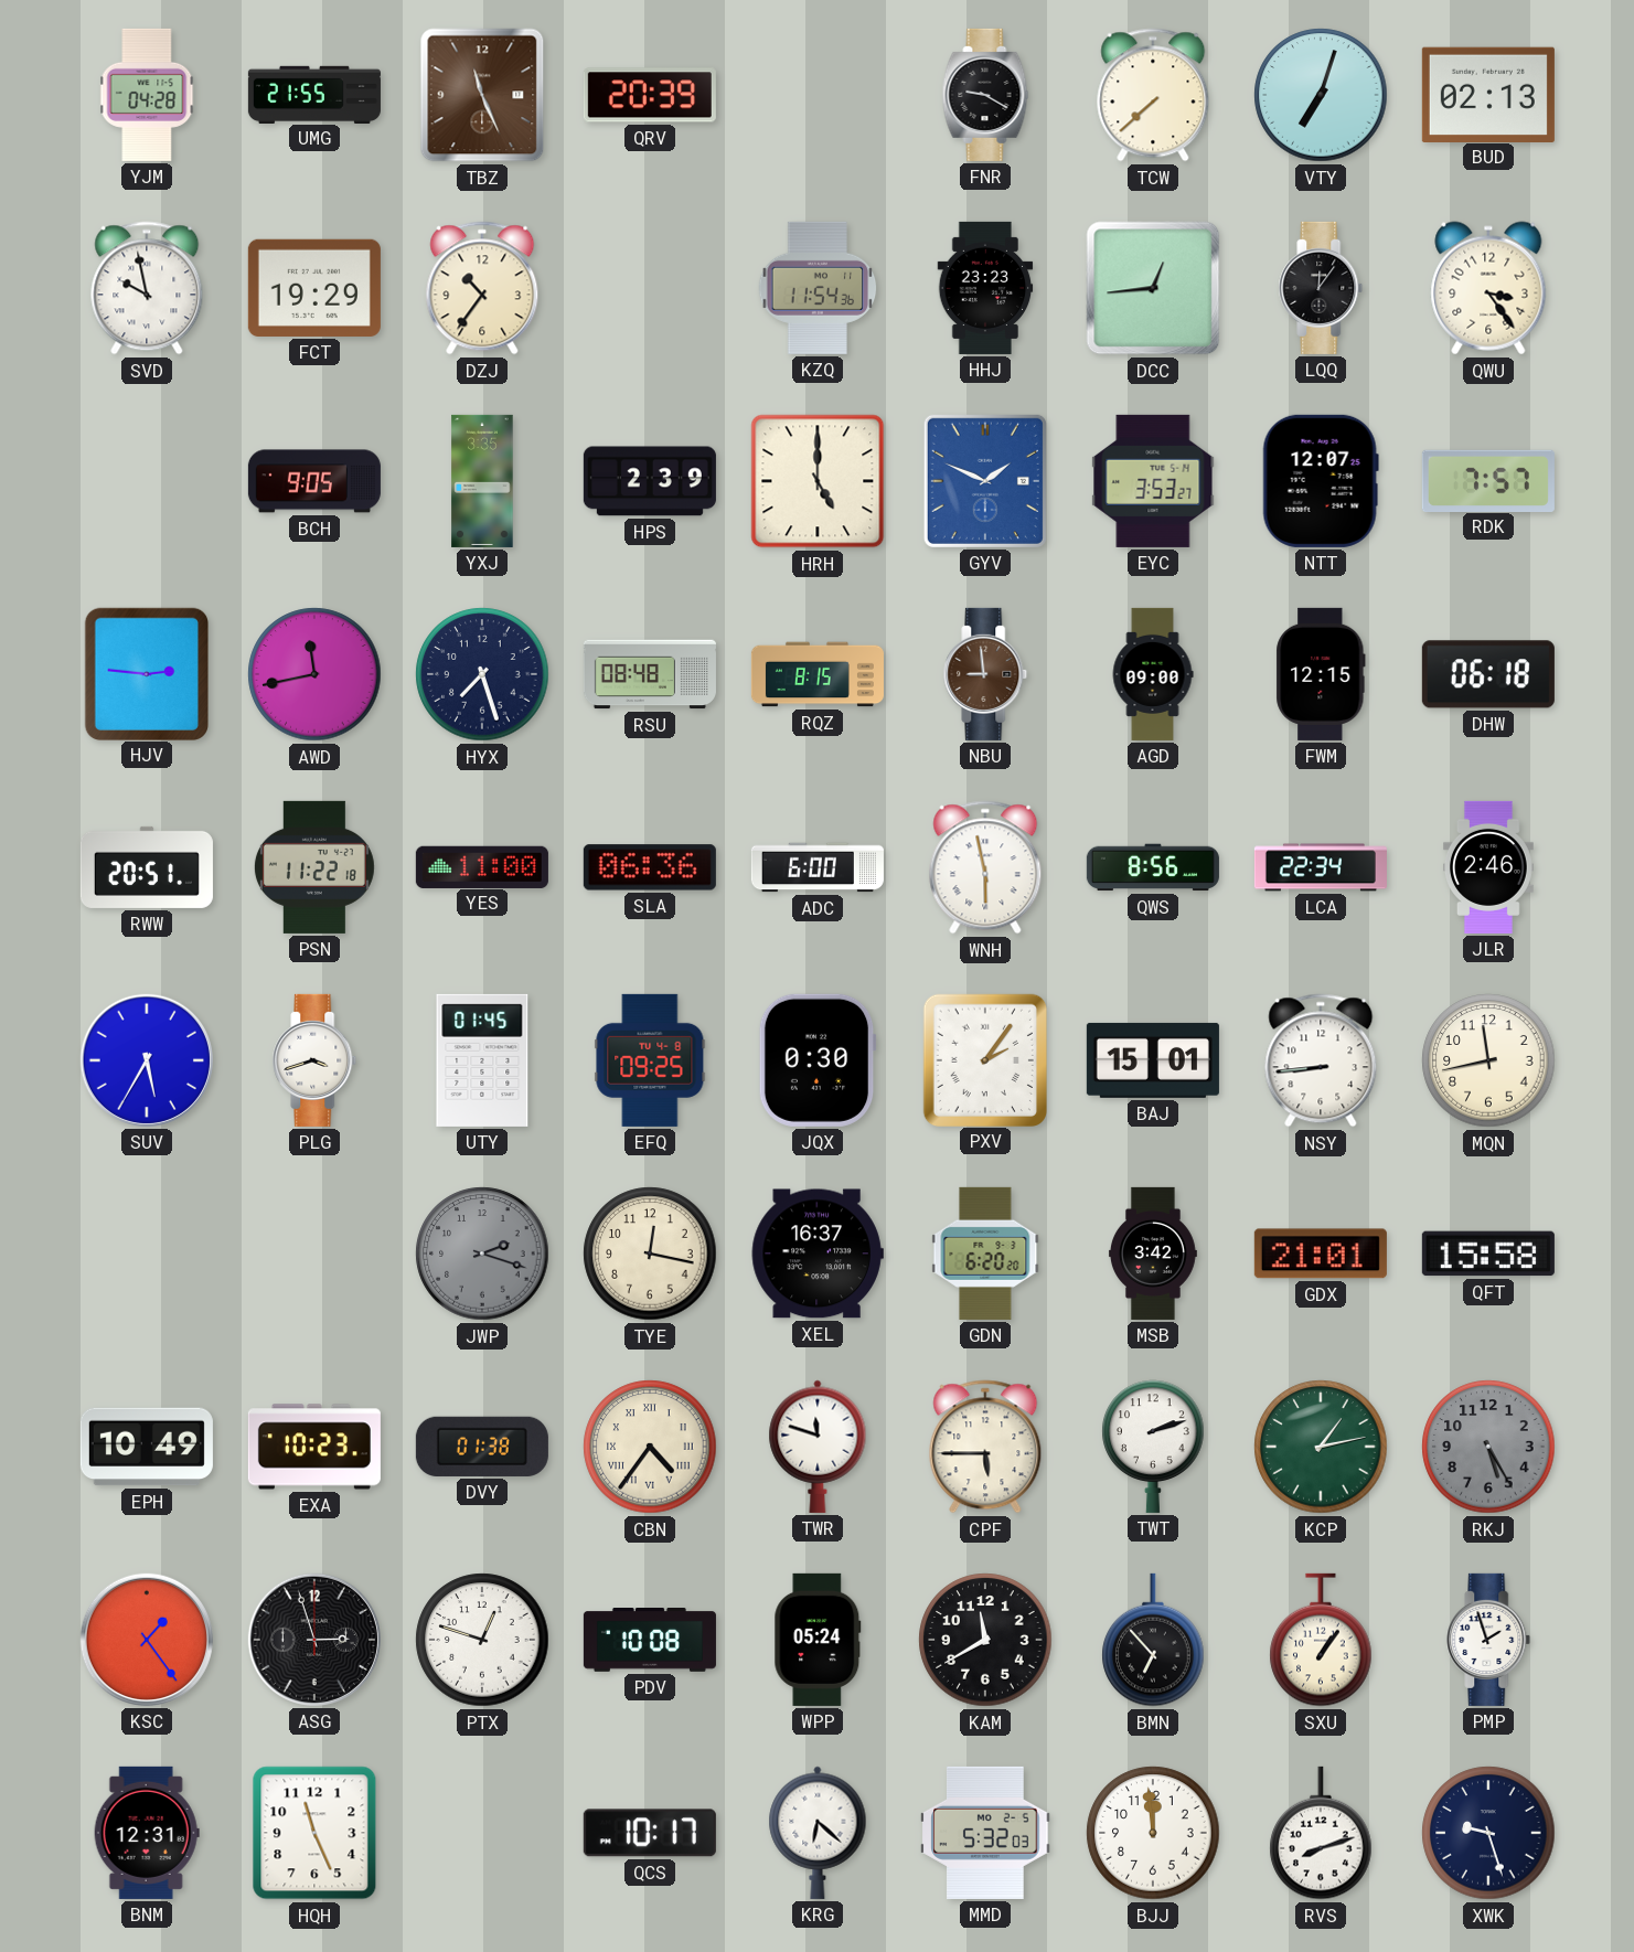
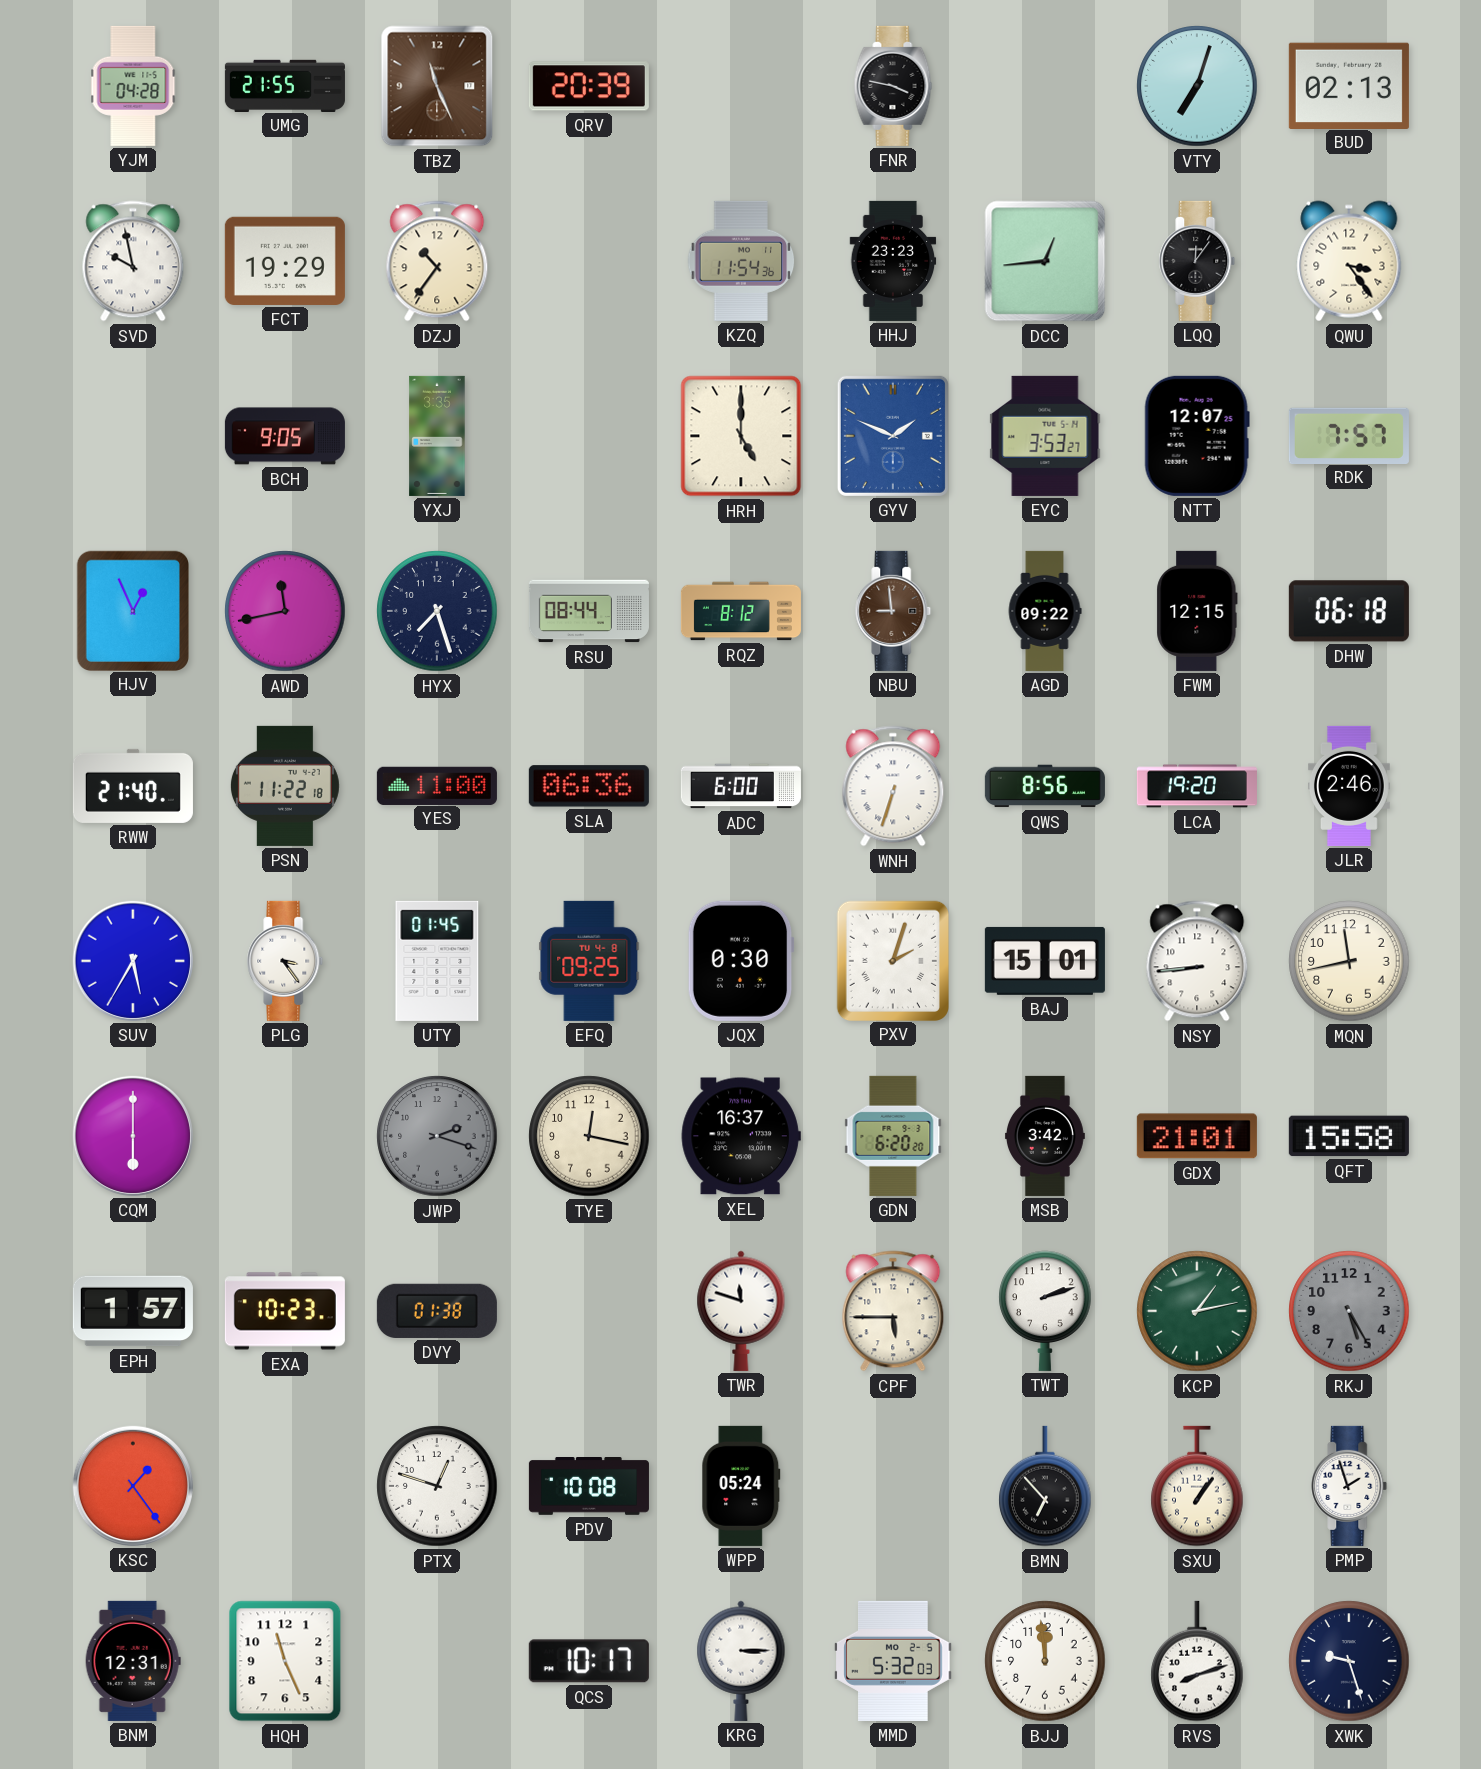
FNR: 9:20 -> 3:47
TCW: 7:38 -> none
HPS: 2:39 -> none
HJV: 2:46 -> 12:56
RSU: 08:48 -> 08:44
RQZ: 8:15 -> 8:12
AGD: 09:00 -> 09:22
RWW: 20:51 -> 21:40
WNH: 5:58 -> 6:33
LCA: 22:34 -> 19:20
PLG: 3:42 -> 3:24
PXV: 2:06 -> 2:03
CQM: none -> 6:00
EPH: 10:49 -> 1:57
CBN: 4:36 -> none
ASG: 2:57 -> none
KAM: 11:40 -> none
KRG: 6:22 -> 3:15
